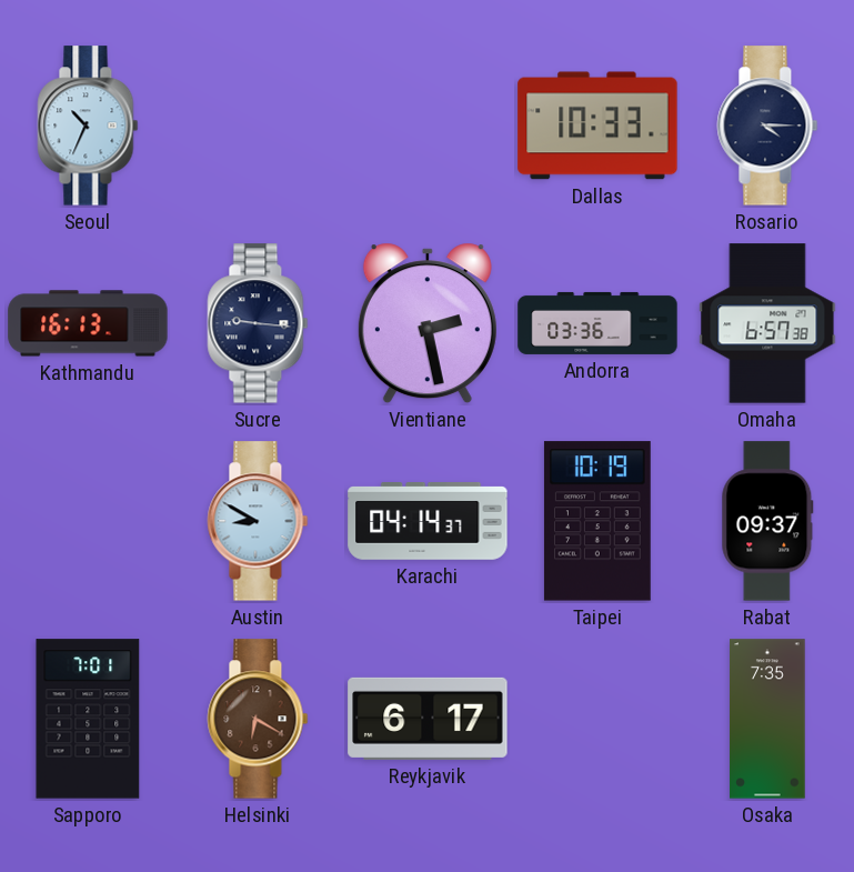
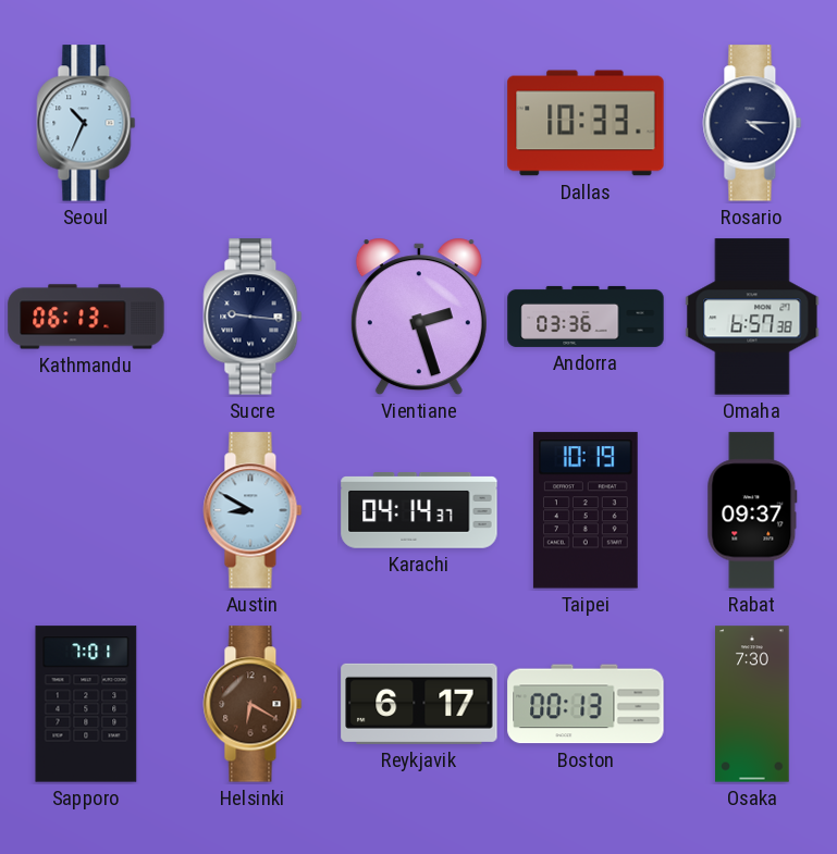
Kathmandu: 16:13 -> 06:13
Vientiane: 2:28 -> 2:27
Boston: none -> 00:13
Osaka: 7:35 -> 7:30
